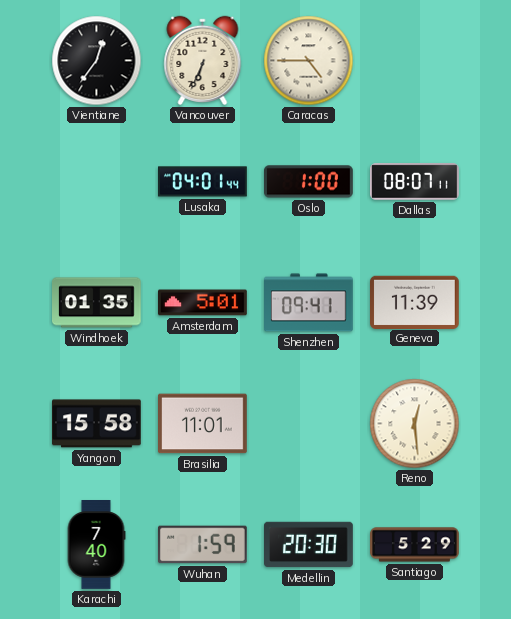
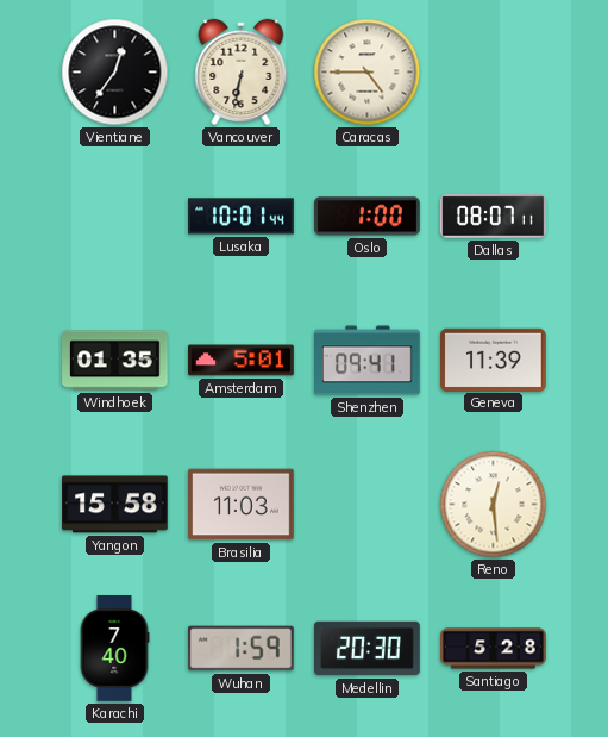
Vancouver: 6:34 -> 6:32
Lusaka: 04:01 -> 10:01
Brasilia: 11:01 -> 11:03
Santiago: 5:29 -> 5:28
